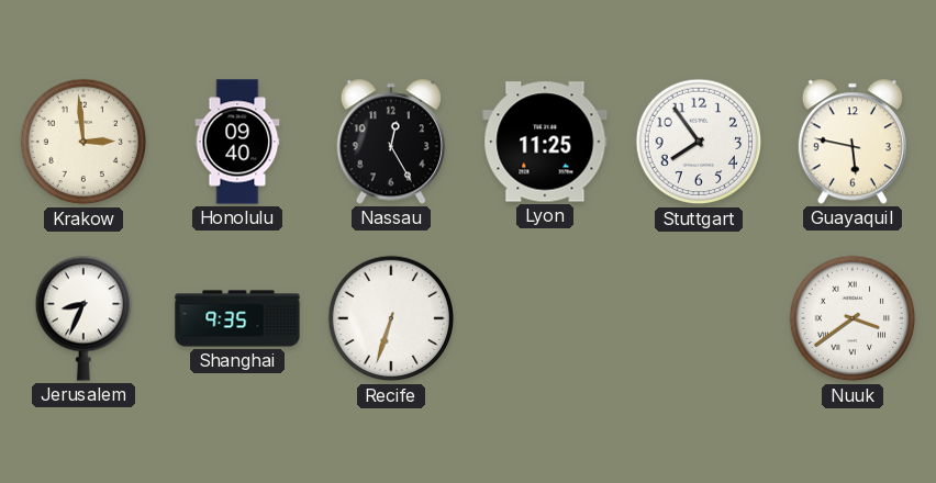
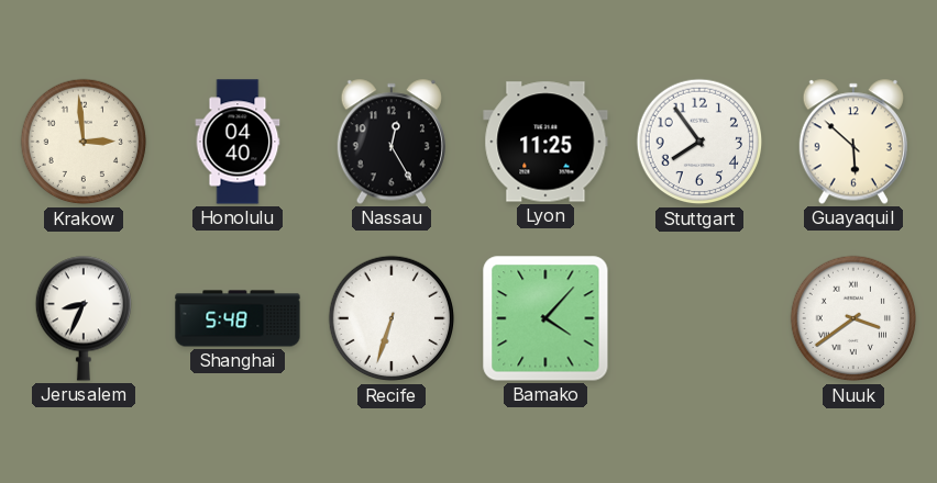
Honolulu: 09:40 -> 04:40
Guayaquil: 5:47 -> 5:52
Shanghai: 9:35 -> 5:48
Bamako: none -> 4:07
